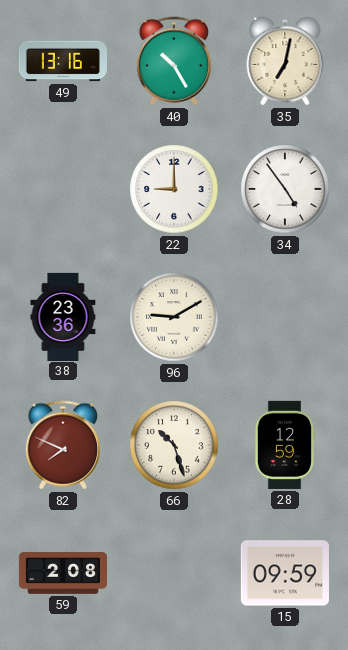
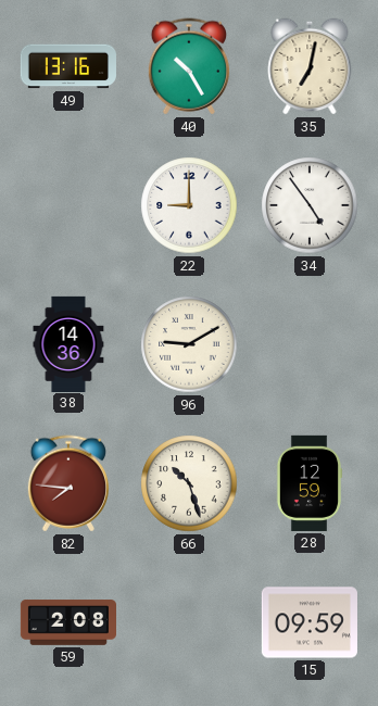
38: 23:36 -> 14:36
82: 7:49 -> 7:46
